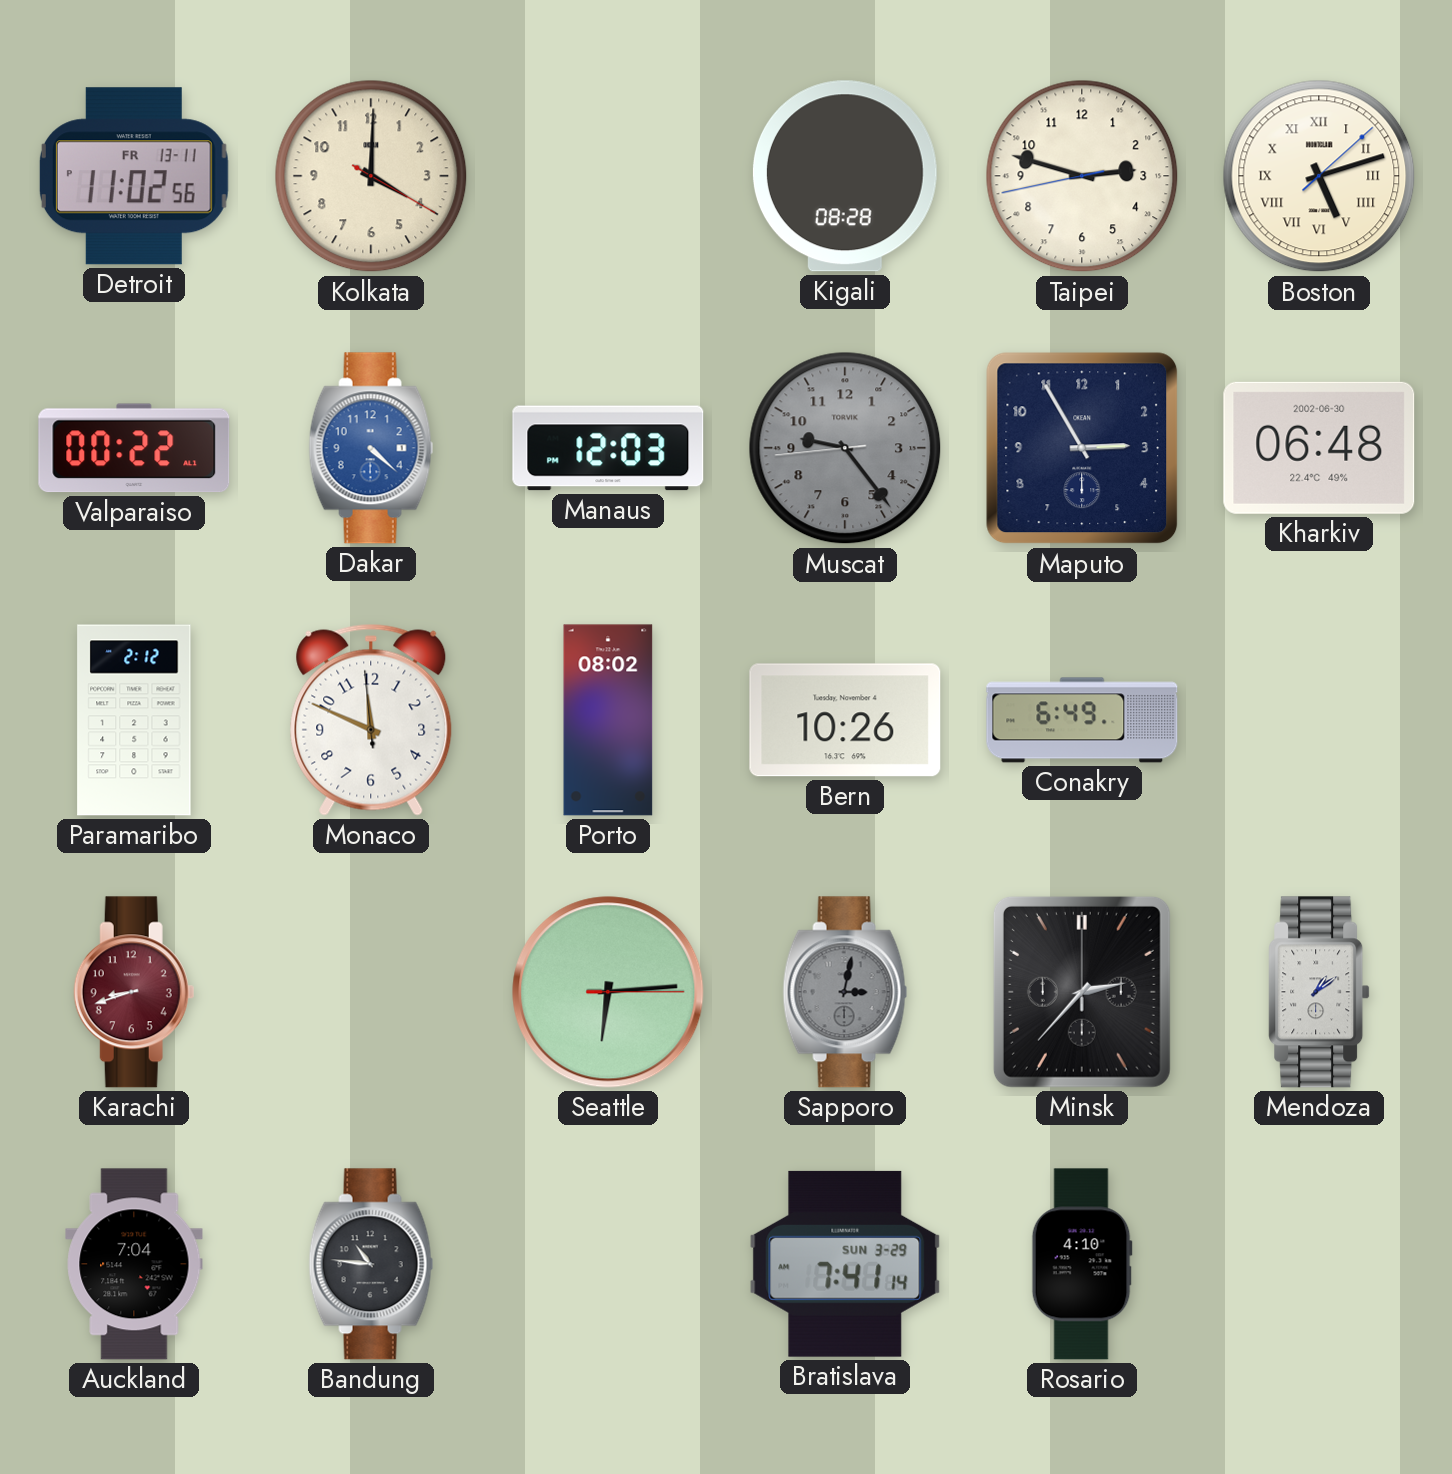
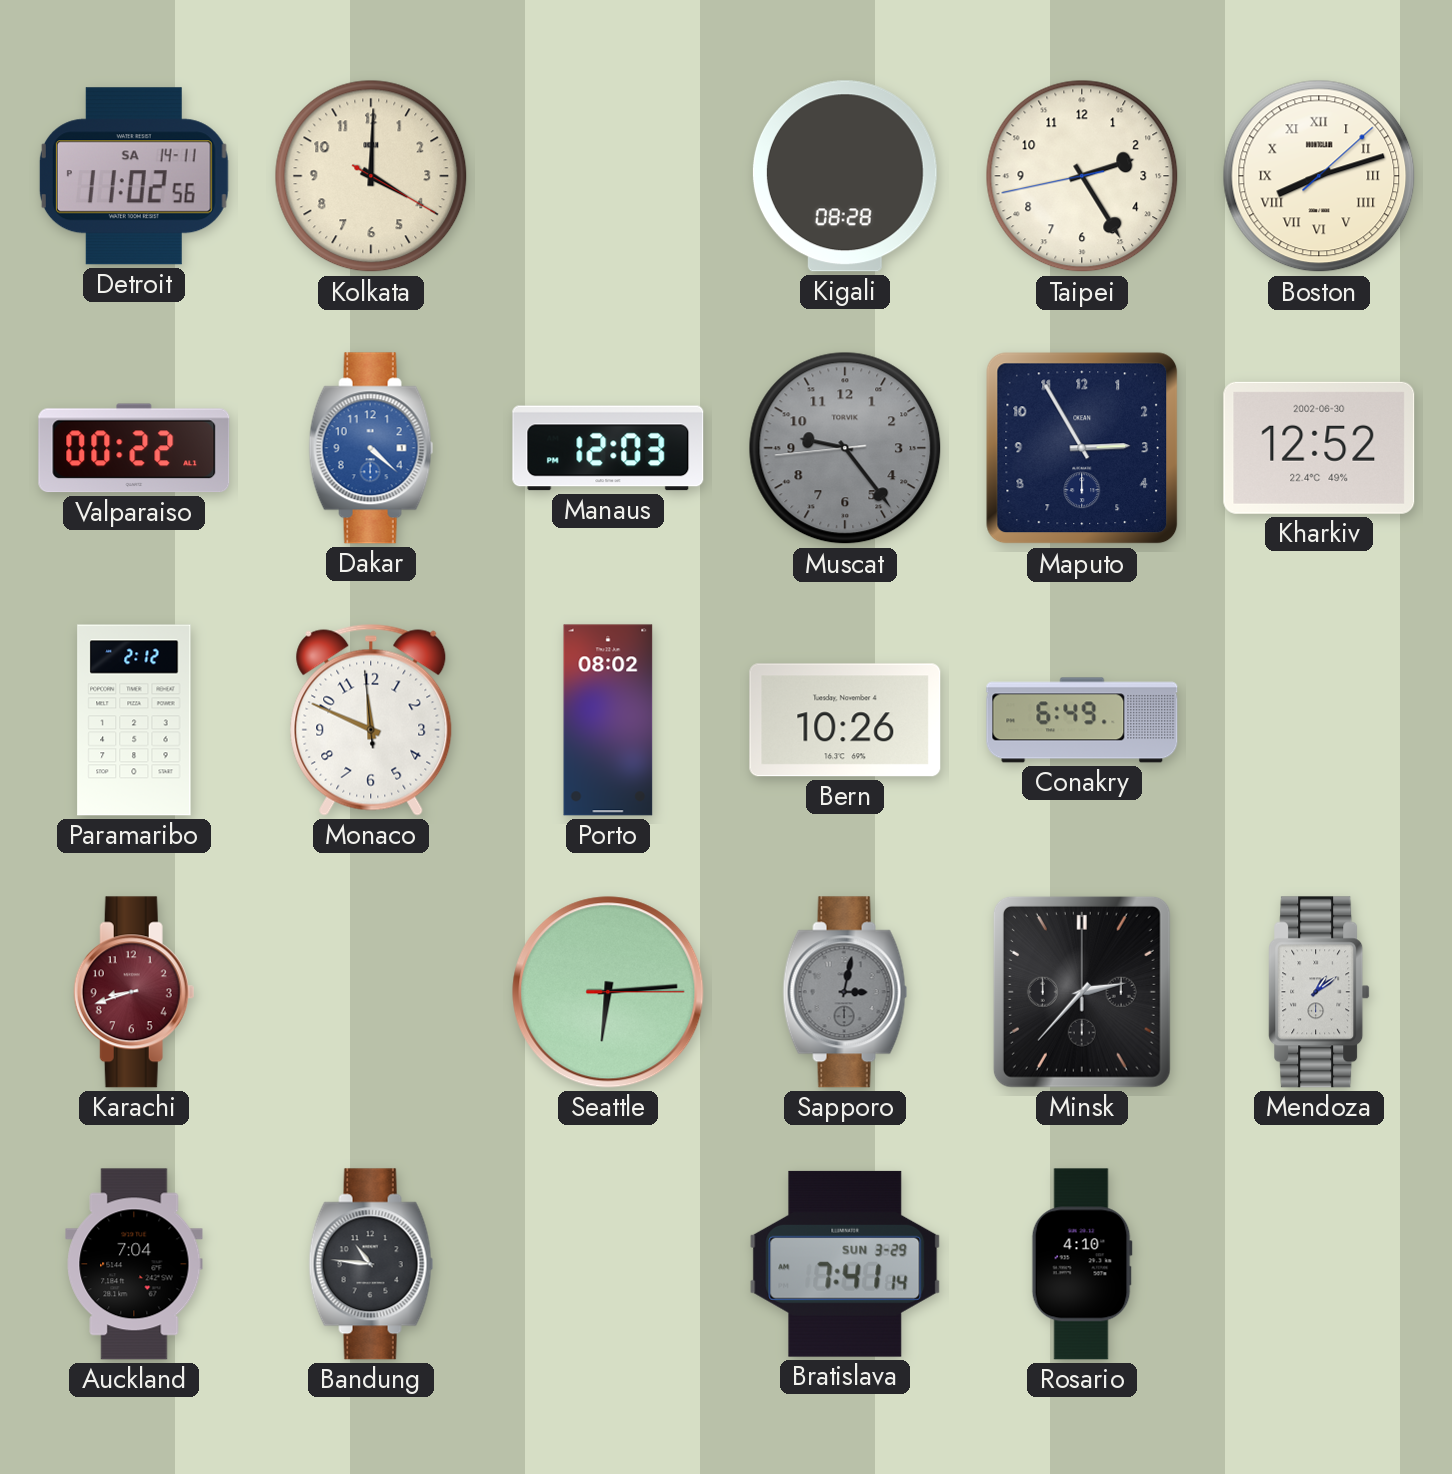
Detroit date: FR 13-11 -> SA 14-11
Taipei: 2:47 -> 2:24
Boston: 5:12 -> 8:12
Kharkiv: 06:48 -> 12:52
